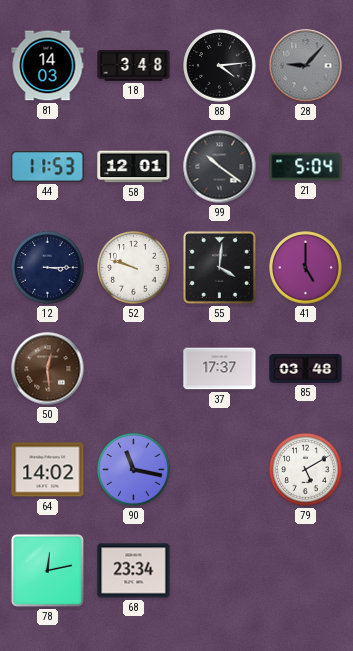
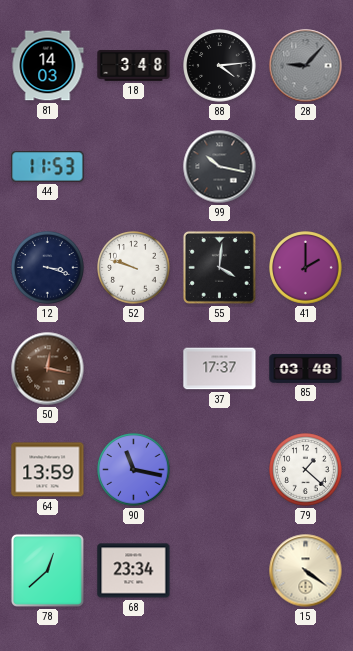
58: 12:01 -> none
99: 10:21 -> 10:17
21: 5:04 -> none
12: 3:15 -> 3:18
41: 5:00 -> 2:00
50: 12:29 -> 12:17
64: 14:02 -> 13:59
79: 5:10 -> 1:22
78: 12:13 -> 12:38
15: none -> 4:21
